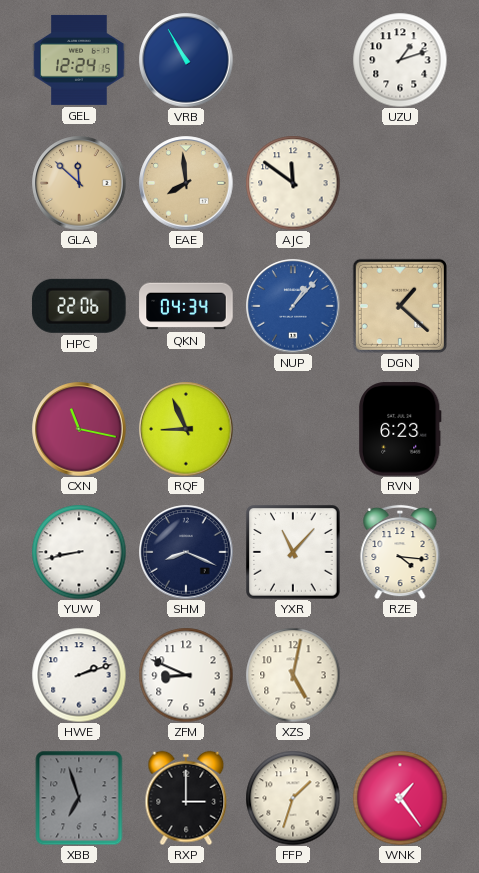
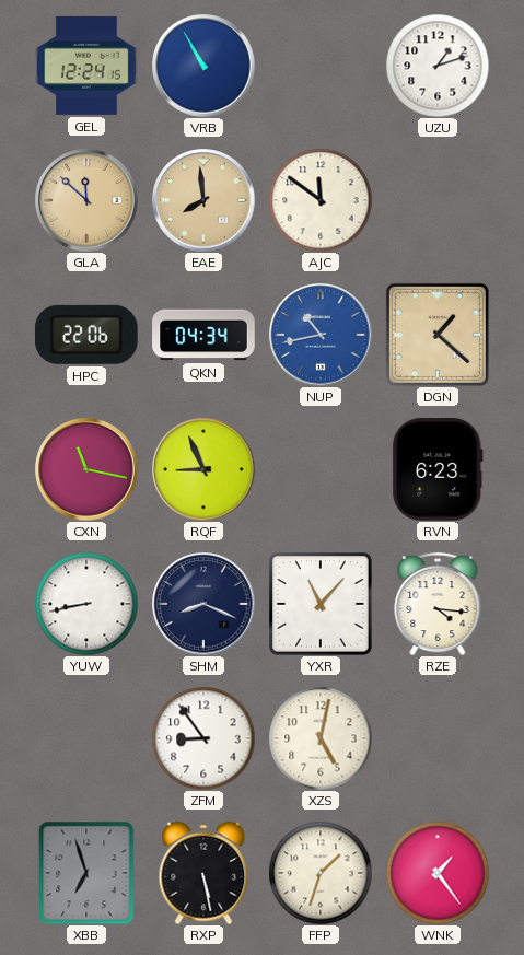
NUP: 1:07 -> 10:43
HWE: 2:12 -> none
ZFM: 8:49 -> 8:54
RXP: 3:00 -> 5:28
